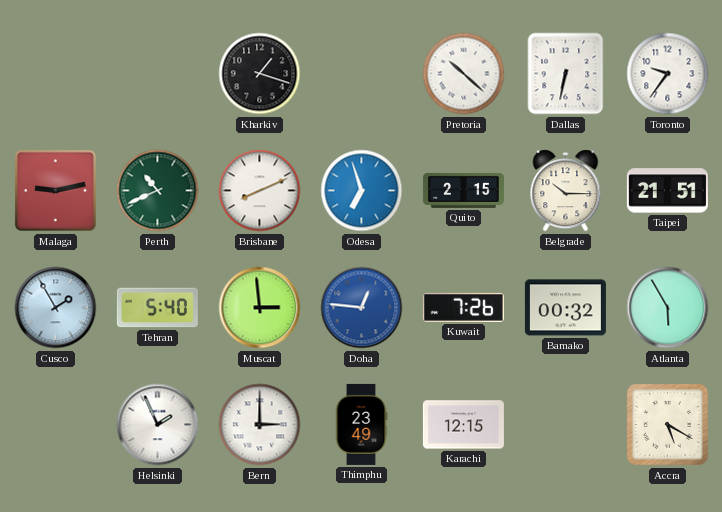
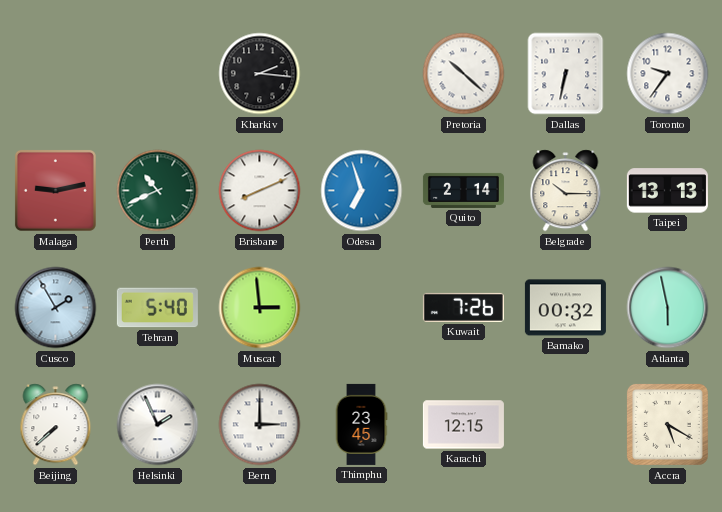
Kharkiv: 1:18 -> 2:16
Quito: 2:15 -> 2:14
Taipei: 21:51 -> 13:13
Doha: 12:46 -> none
Atlanta: 5:55 -> 5:58
Beijing: none -> 7:38
Thimphu: 23:49 -> 23:45
